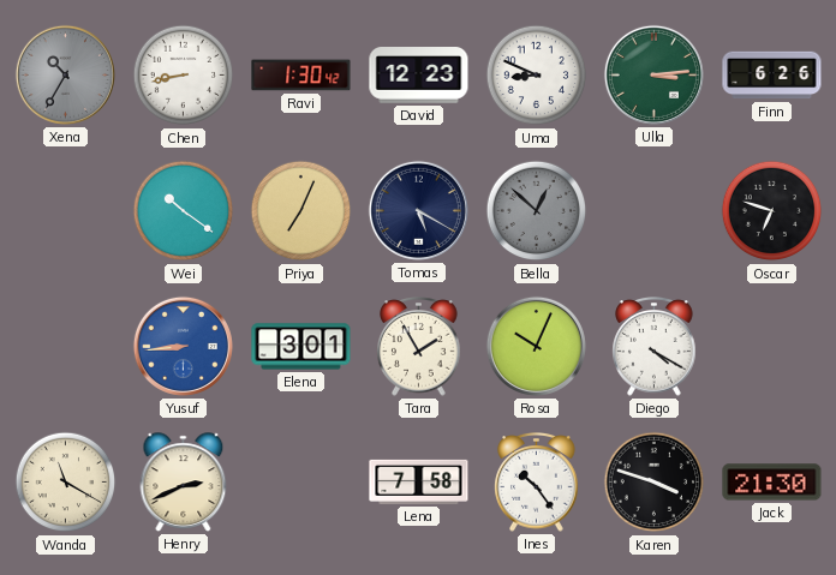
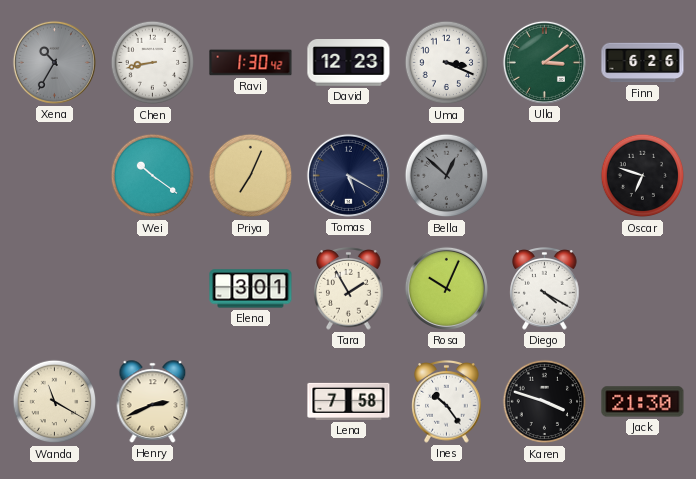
Uma: 8:49 -> 3:19
Ulla: 3:14 -> 3:09
Yusuf: 8:44 -> none
